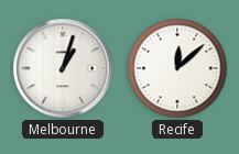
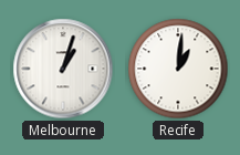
Recife: 12:08 -> 1:01
